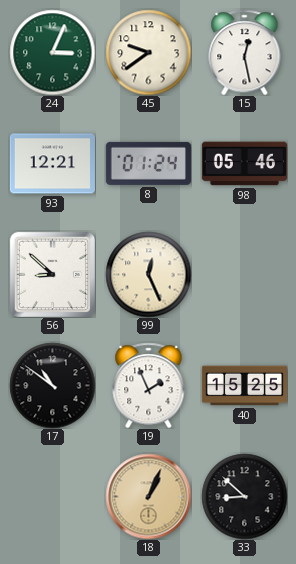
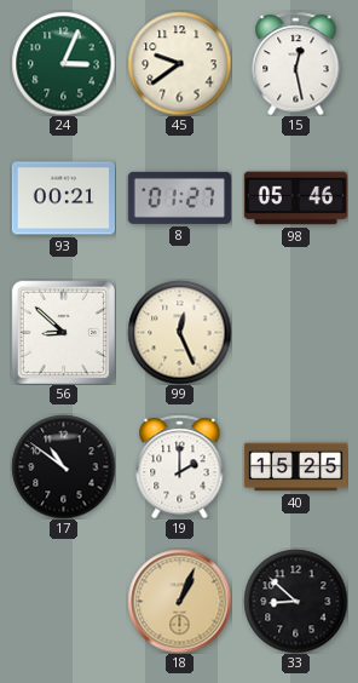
93: 12:21 -> 00:21
8: 01:24 -> 01:27
19: 1:56 -> 2:00
